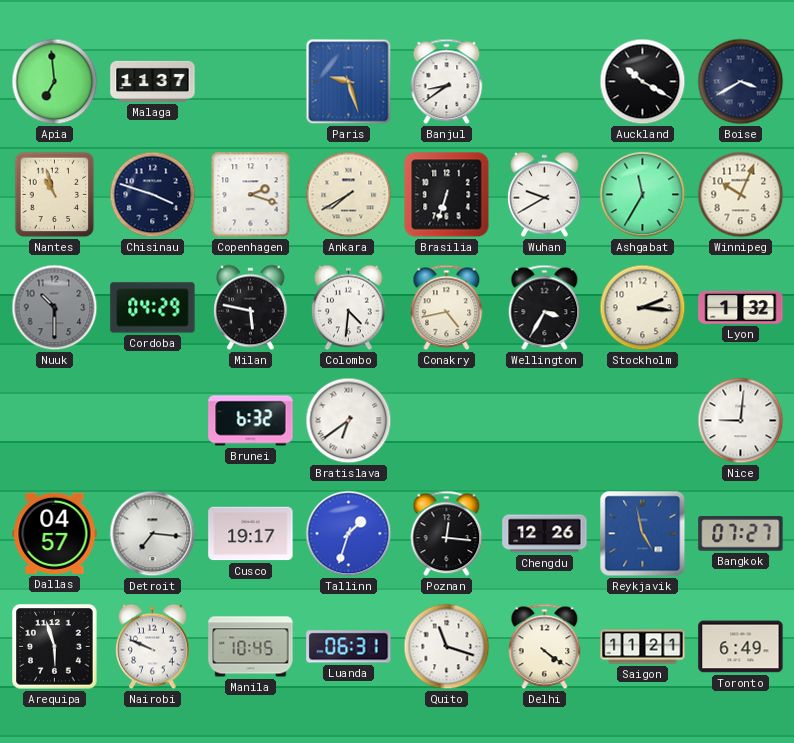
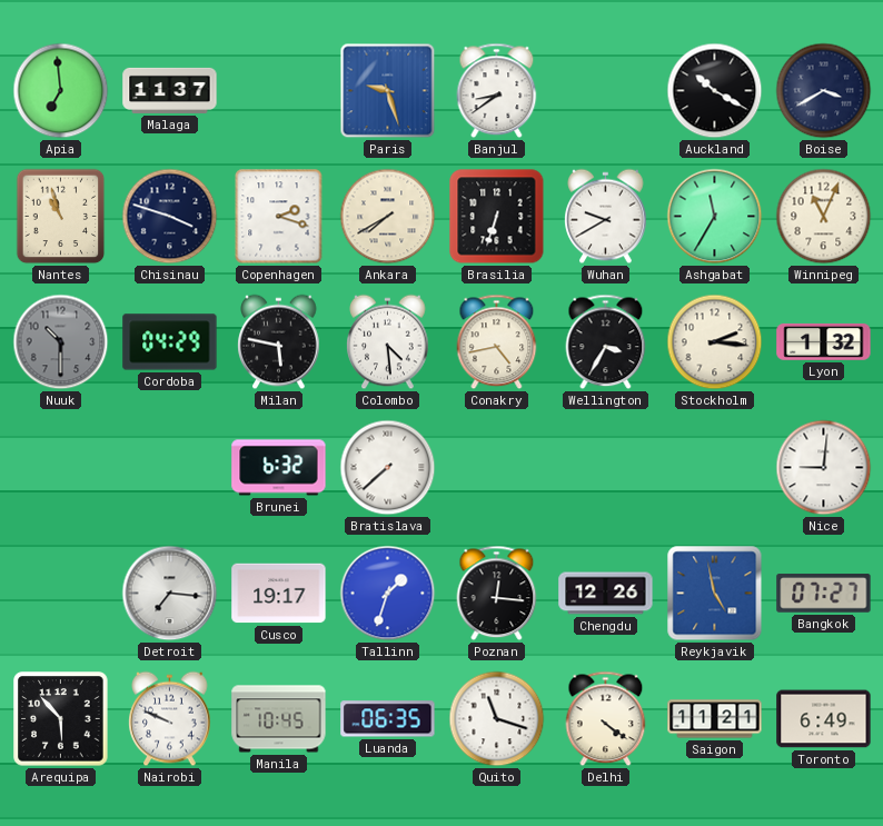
Winnipeg: 10:04 -> 11:04
Colombo: 4:31 -> 4:29
Bratislava: 6:39 -> 7:38
Dallas: 04:57 -> none
Arequipa: 5:57 -> 5:53
Luanda: 06:31 -> 06:35
